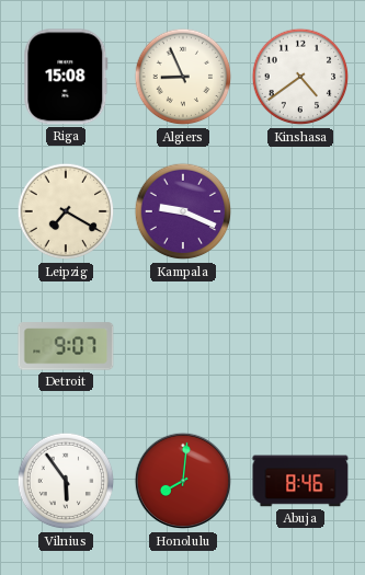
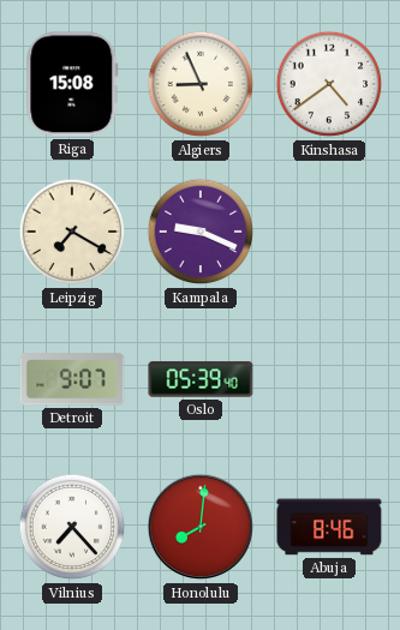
Oslo: none -> 05:39
Vilnius: 5:54 -> 7:23
